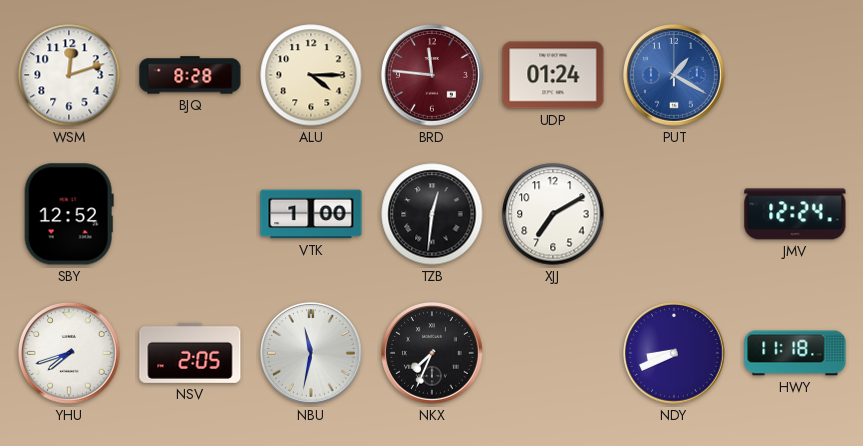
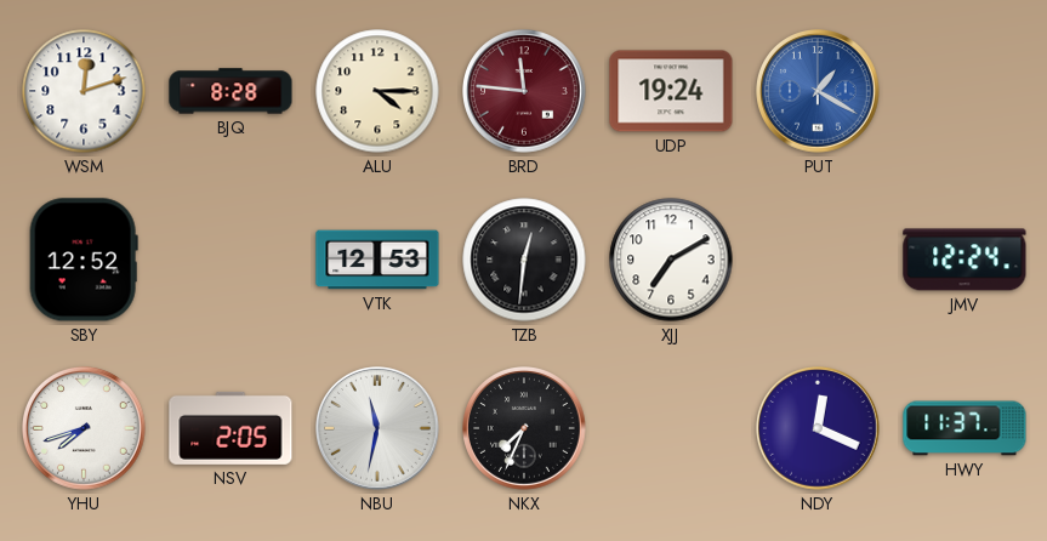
UDP: 01:24 -> 19:24
VTK: 1:00 -> 12:53
NDY: 8:41 -> 12:19
HWY: 11:18 -> 11:37
